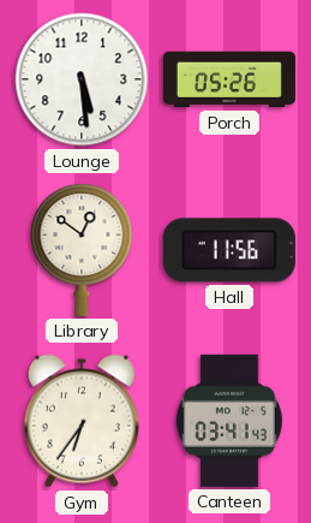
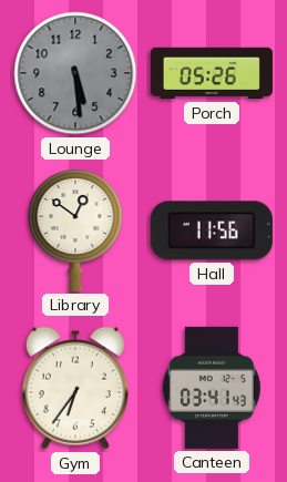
Lounge dial: white -> grey
